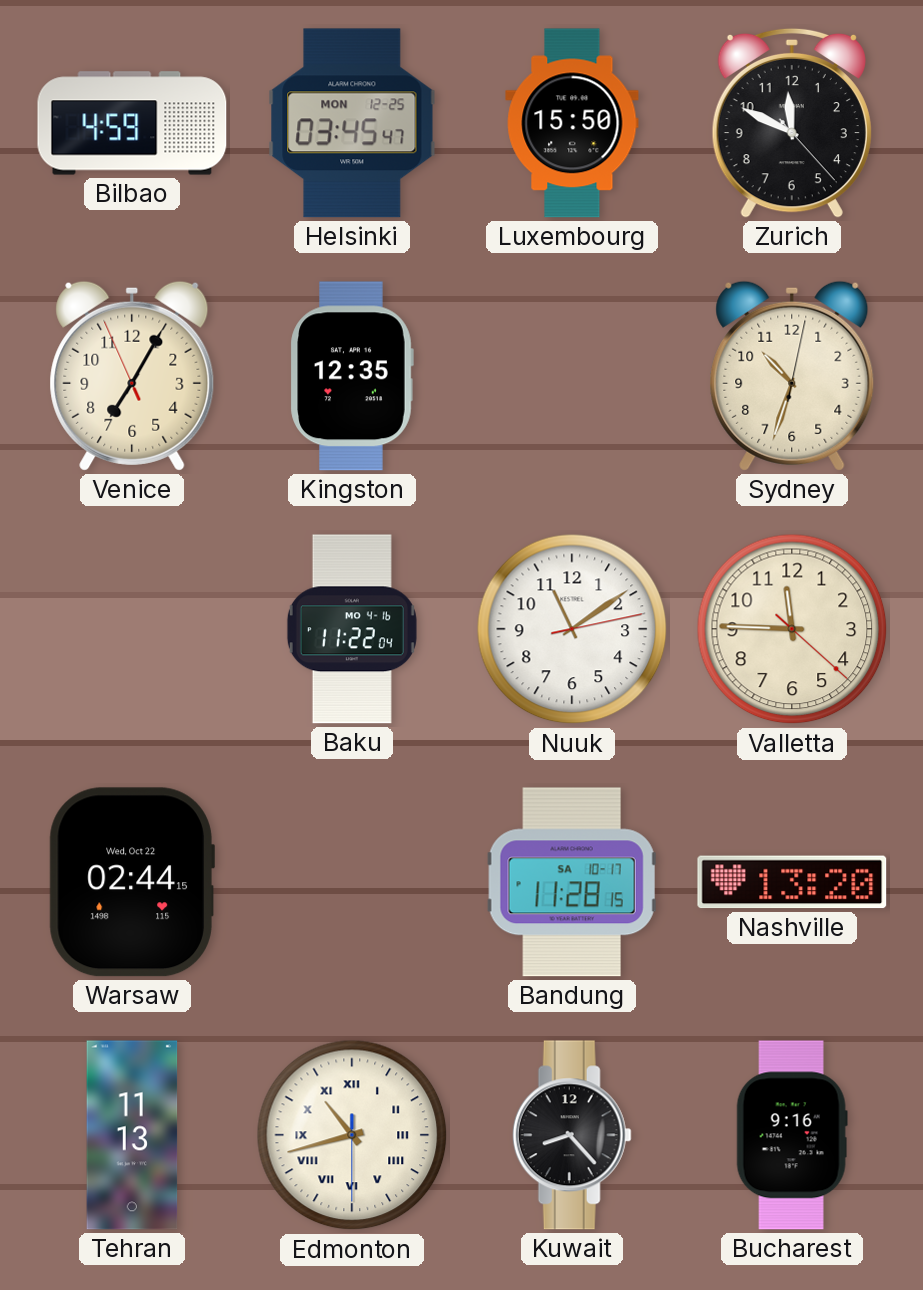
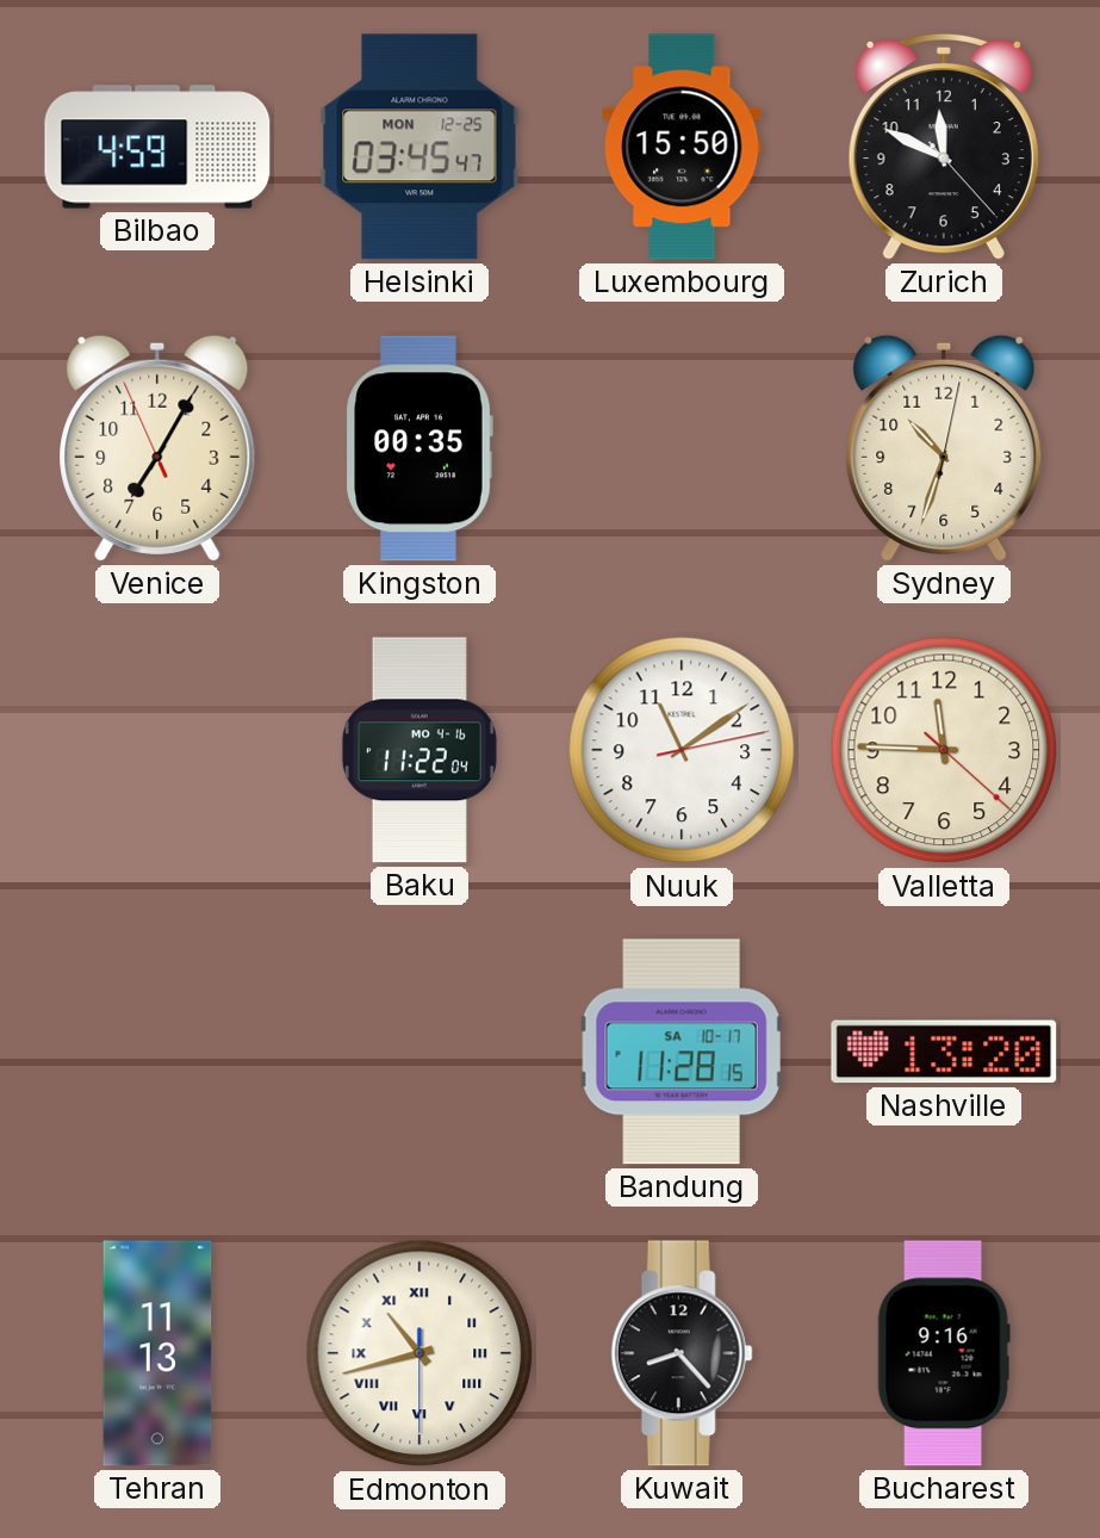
Kingston: 12:35 -> 00:35
Warsaw: 02:44 -> none
